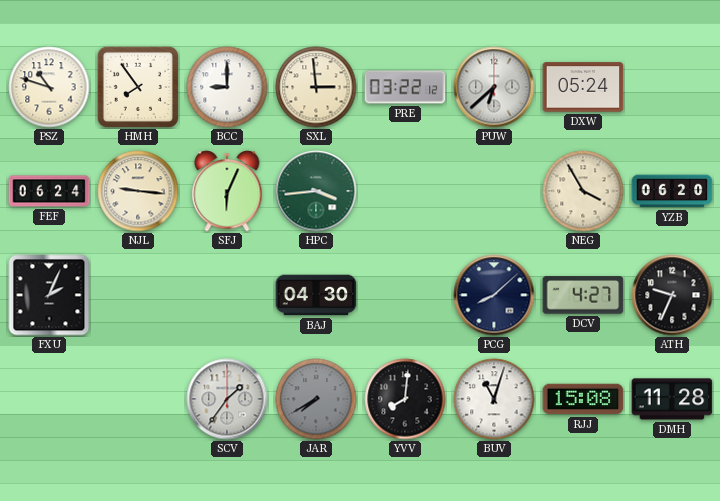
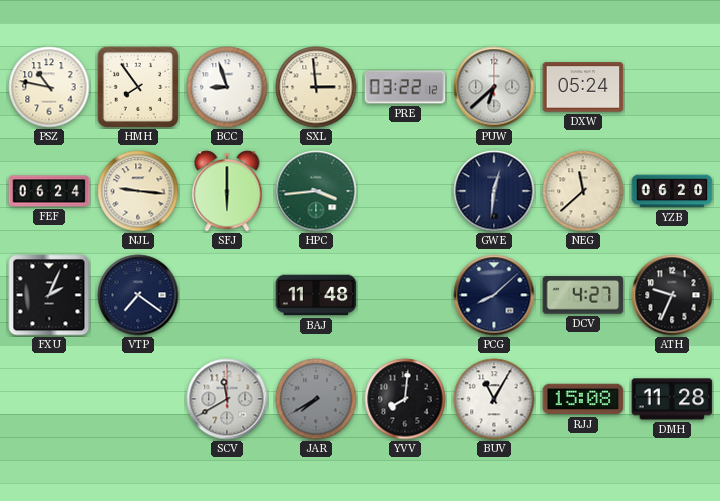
PSZ: 10:48 -> 10:47
BCC: 9:00 -> 8:57
SFJ: 6:04 -> 6:00
GWE: none -> 12:31
NEG: 3:55 -> 11:38
VTP: none -> 7:21
BAJ: 04:30 -> 11:48
SCV: 1:36 -> 11:40
BUV: 11:03 -> 11:05
